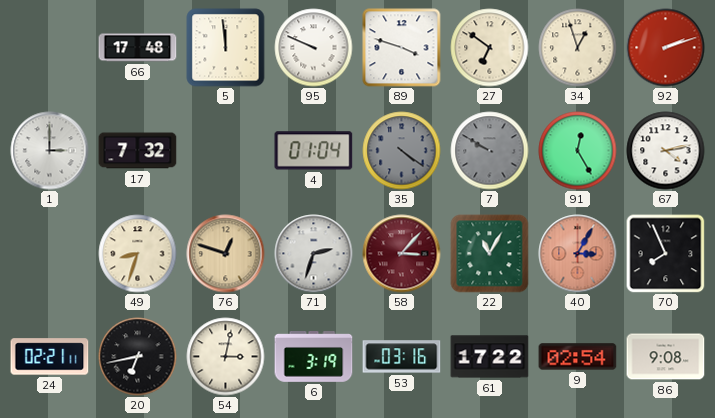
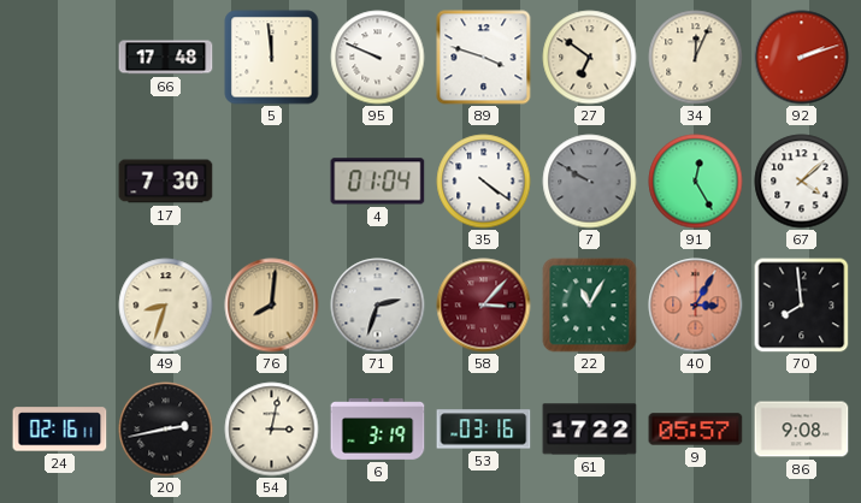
34: 12:57 -> 12:04
1: 3:00 -> none
17: 7:32 -> 7:30
35 dial: grey -> white
67: 4:13 -> 4:08
76: 12:48 -> 8:01
70: 7:56 -> 7:59
24: 02:21 -> 02:16
20: 6:43 -> 2:43
9: 02:54 -> 05:57
